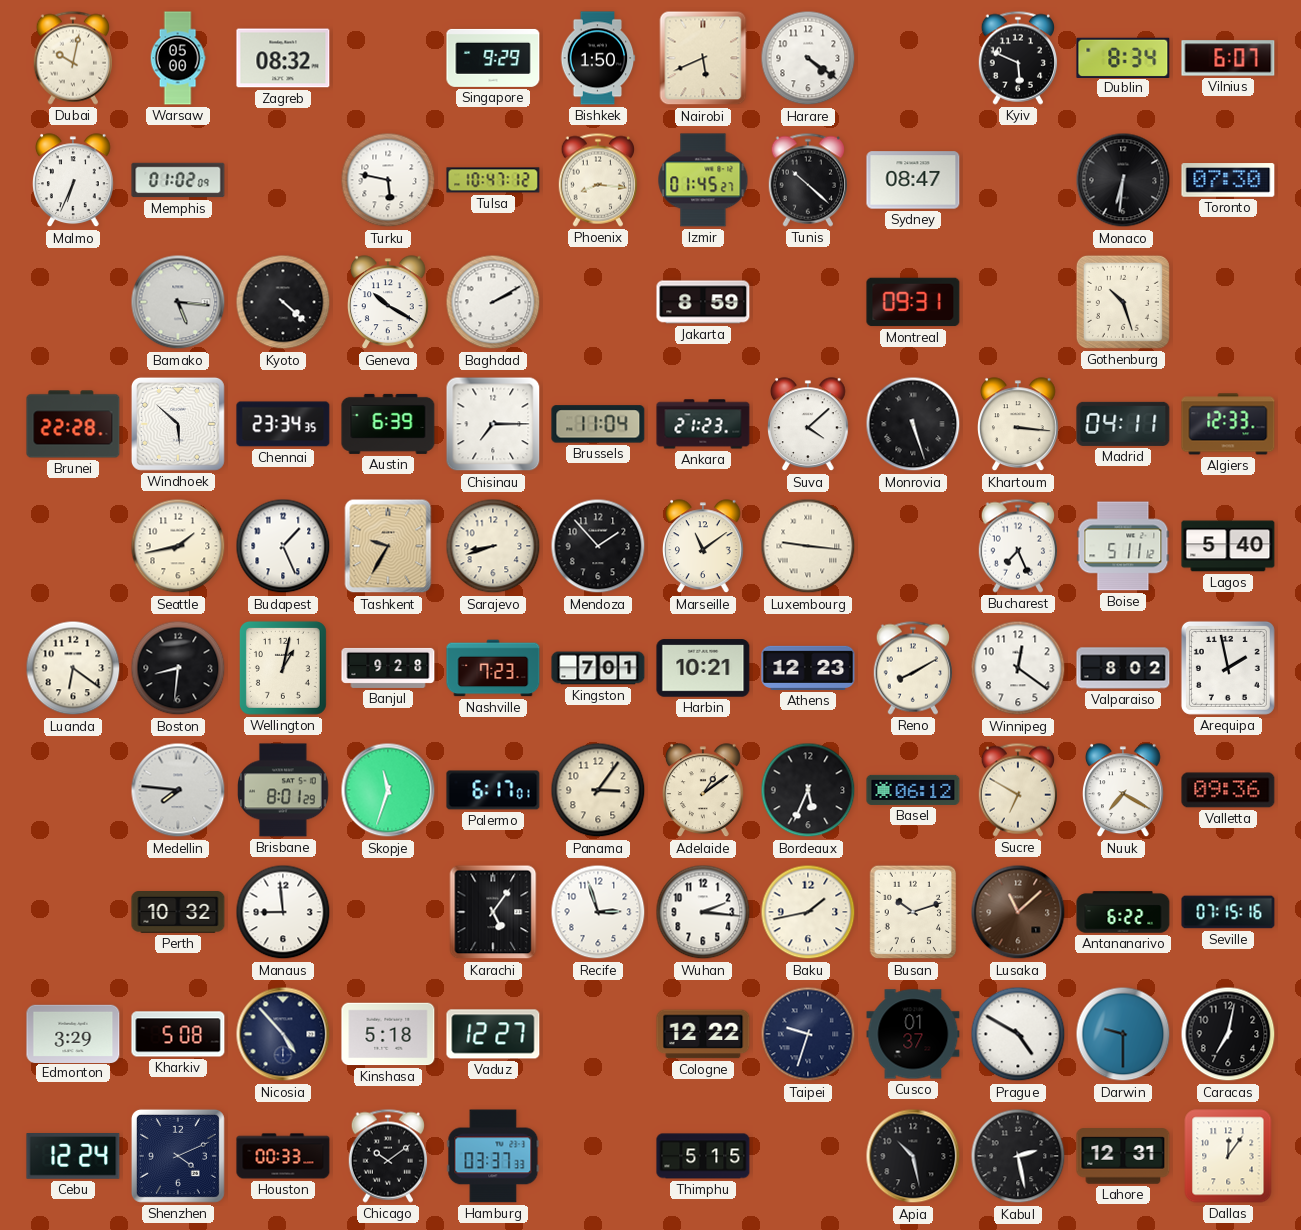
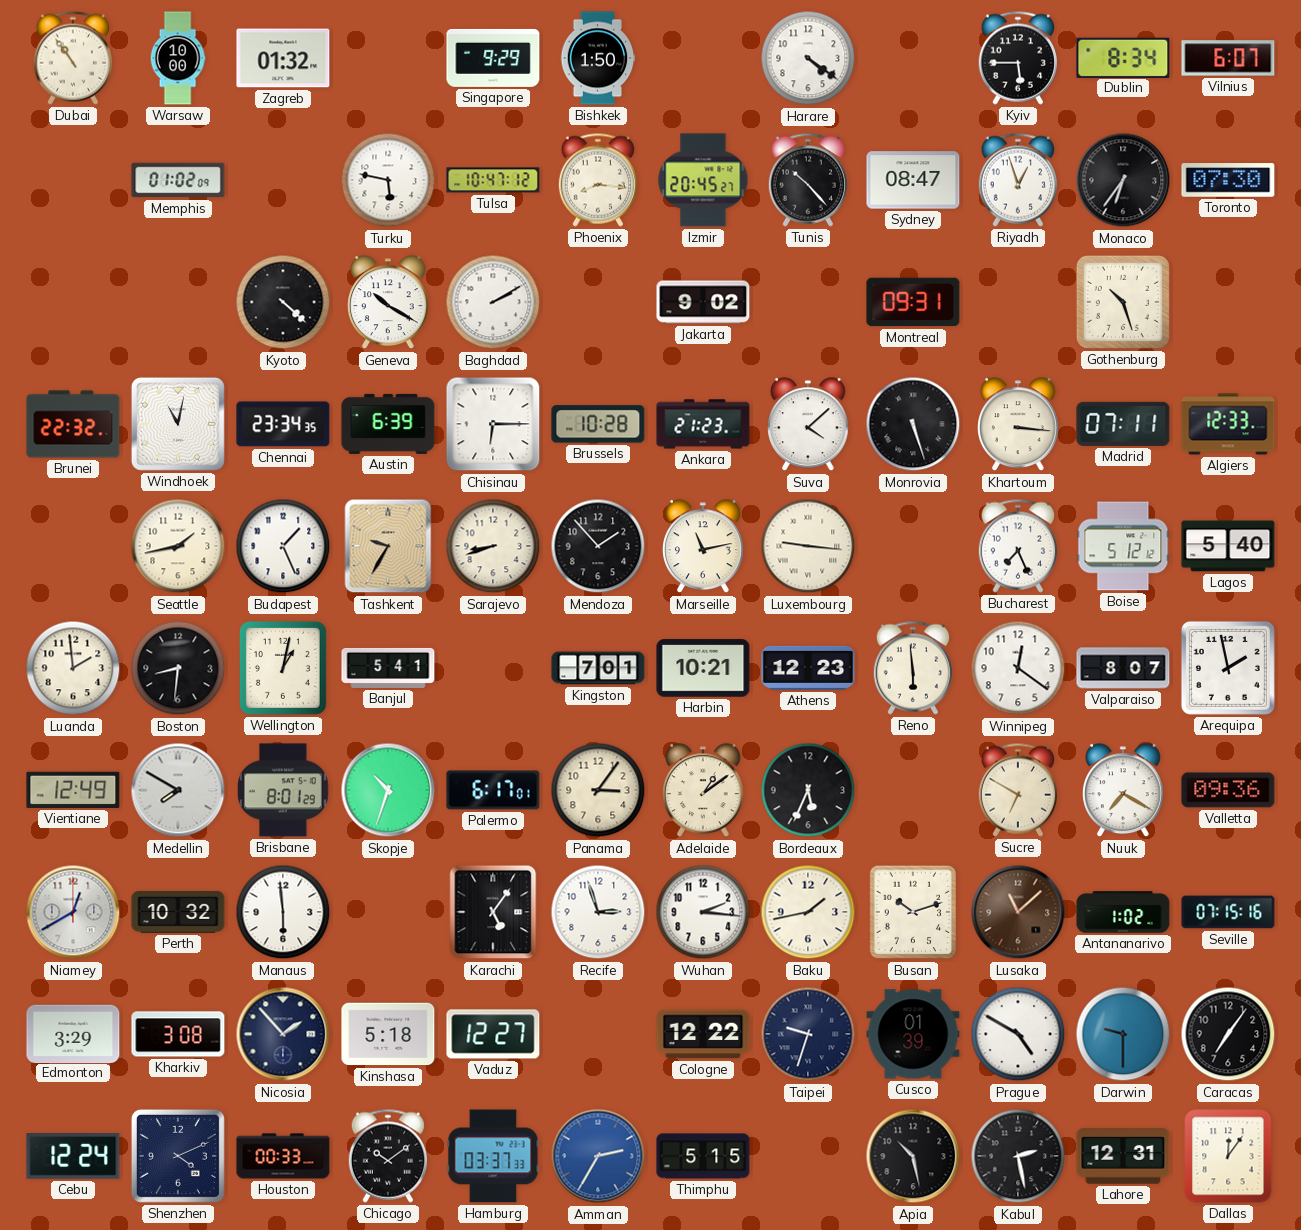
Dubai: 10:02 -> 10:54
Warsaw: 05:00 -> 10:00
Zagreb: 08:32 -> 01:32
Nairobi: 5:41 -> none
Kyiv: 5:49 -> 5:45
Malmo: 6:34 -> none
Izmir: 01:45 -> 20:45
Tunis: 10:22 -> 10:23
Riyadh: none -> 12:57
Monaco: 6:31 -> 6:36
Bamako: 5:16 -> none
Jakarta: 8:59 -> 9:02
Brunei: 22:28 -> 22:32
Windhoek: 5:52 -> 11:02
Chisinau: 7:15 -> 6:15
Brussels: 11:04 -> 10:28
Madrid: 04:11 -> 07:11
Marseille: 11:09 -> 11:13
Boise: 5:11 -> 5:12
Luanda: 6:21 -> 1:59
Banjul: 9:28 -> 5:41
Nashville: 7:23 -> none
Reno: 8:10 -> 5:59
Valparaiso: 8:02 -> 8:07
Vientiane: none -> 12:49
Medellin: 7:46 -> 7:50
Skopje: 11:33 -> 10:33
Basel: 06:12 -> none
Niamey: none -> 12:40
Manaus: 8:59 -> 5:59
Antananarivo: 6:22 -> 1:02
Kharkiv: 5:08 -> 3:08
Nicosia: 4:53 -> 1:53
Cusco: 01:37 -> 01:39
Caracas: 7:02 -> 7:06
Amman: none -> 2:35
